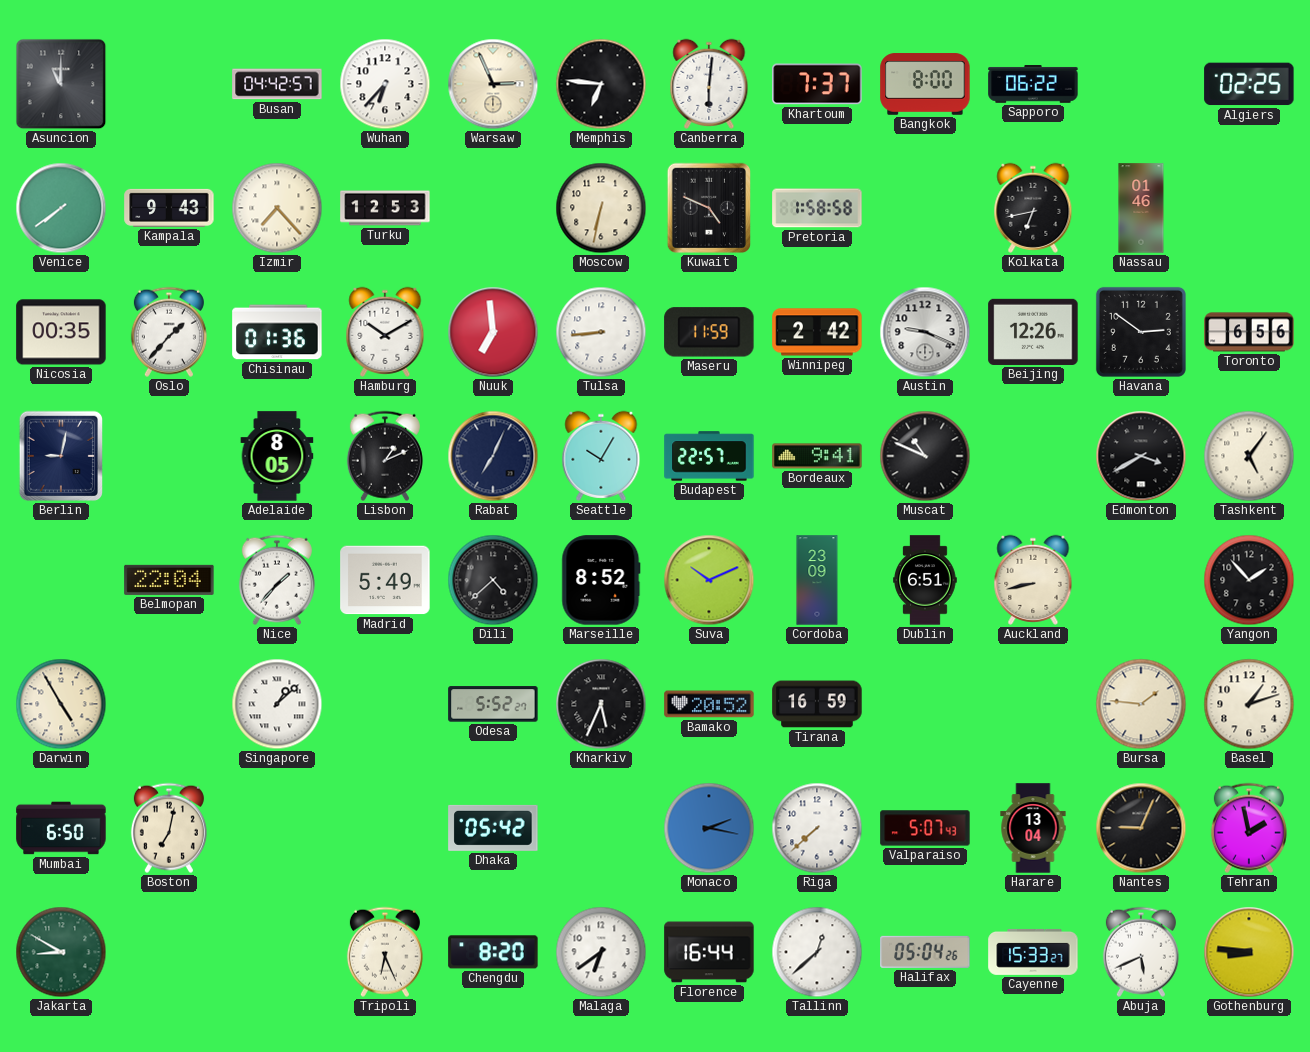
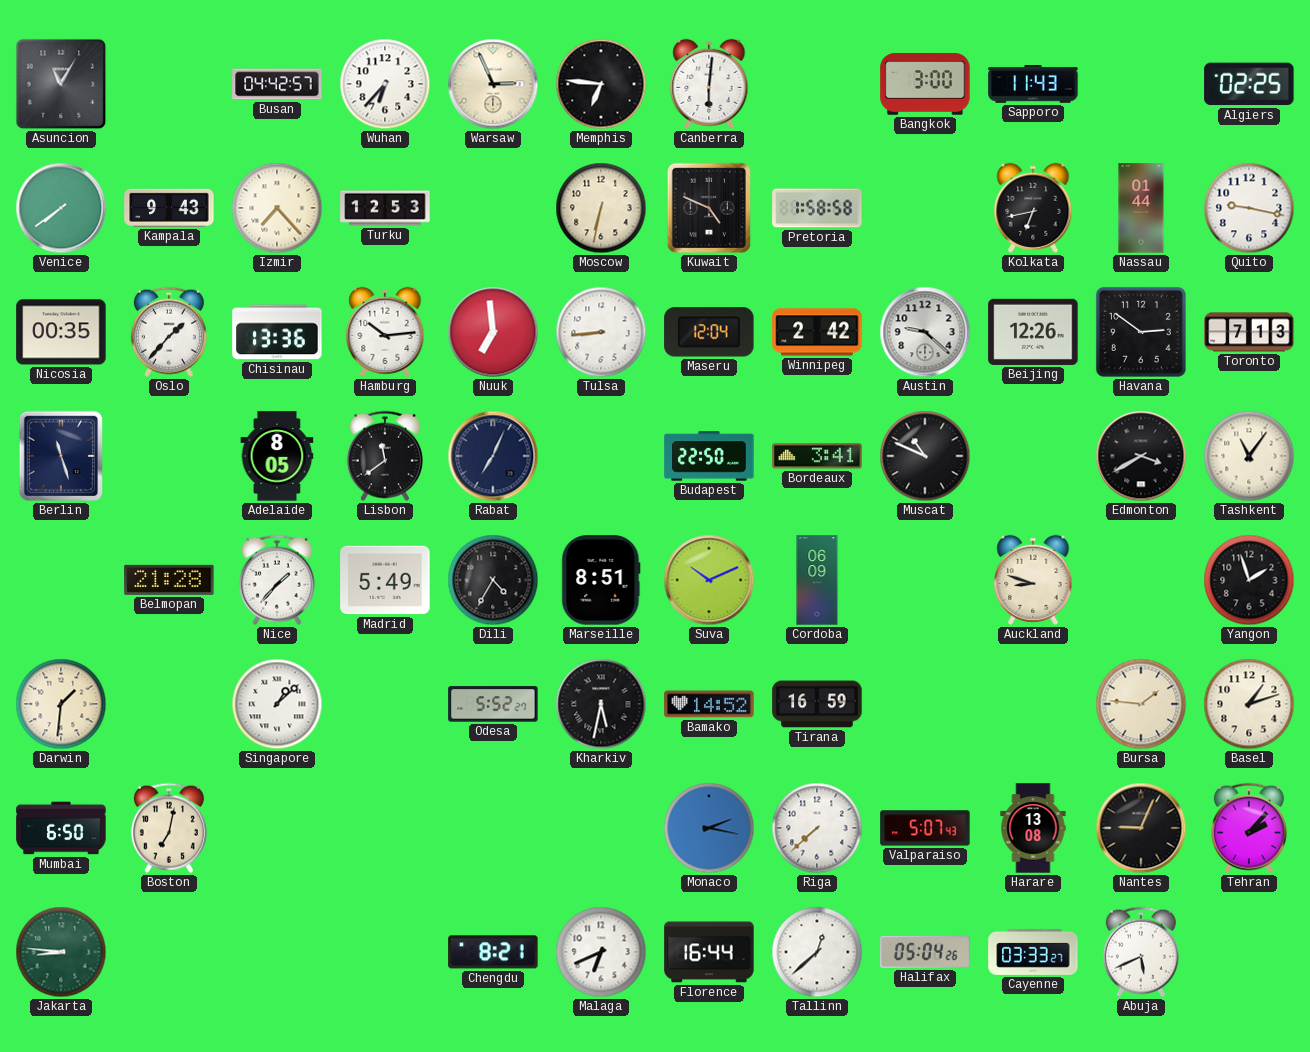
Asuncion: 11:00 -> 11:05
Khartoum: 7:37 -> none
Bangkok: 8:00 -> 3:00
Sapporo: 06:22 -> 11:43
Nassau: 01:46 -> 01:44
Quito: none -> 9:17
Chisinau: 01:36 -> 13:36
Hamburg: 10:10 -> 10:14
Maseru: 11:59 -> 12:04
Austin: 9:19 -> 9:22
Toronto: 6:56 -> 7:13
Berlin: 9:02 -> 11:27
Lisbon: 1:11 -> 11:39
Seattle: 10:05 -> none
Budapest: 22:57 -> 22:50
Bordeaux: 9:41 -> 3:41
Tashkent: 5:06 -> 11:06
Belmopan: 22:04 -> 21:28
Dili: 4:38 -> 4:35
Marseille: 8:52 -> 8:51
Cordoba: 23:09 -> 06:09
Dublin: 6:51 -> none
Auckland: 8:43 -> 8:48
Yangon: 1:53 -> 1:57
Darwin: 4:55 -> 1:31
Kharkiv: 5:34 -> 5:32
Bamako: 20:52 -> 14:52
Dhaka: 05:42 -> none
Harare: 13:04 -> 13:08
Tehran: 1:58 -> 2:07
Jakarta: 8:50 -> 8:46
Tripoli: 6:26 -> none
Chengdu: 8:20 -> 8:21
Malaga: 6:39 -> 6:41
Cayenne: 15:33 -> 03:33
Gothenburg: 8:46 -> none
